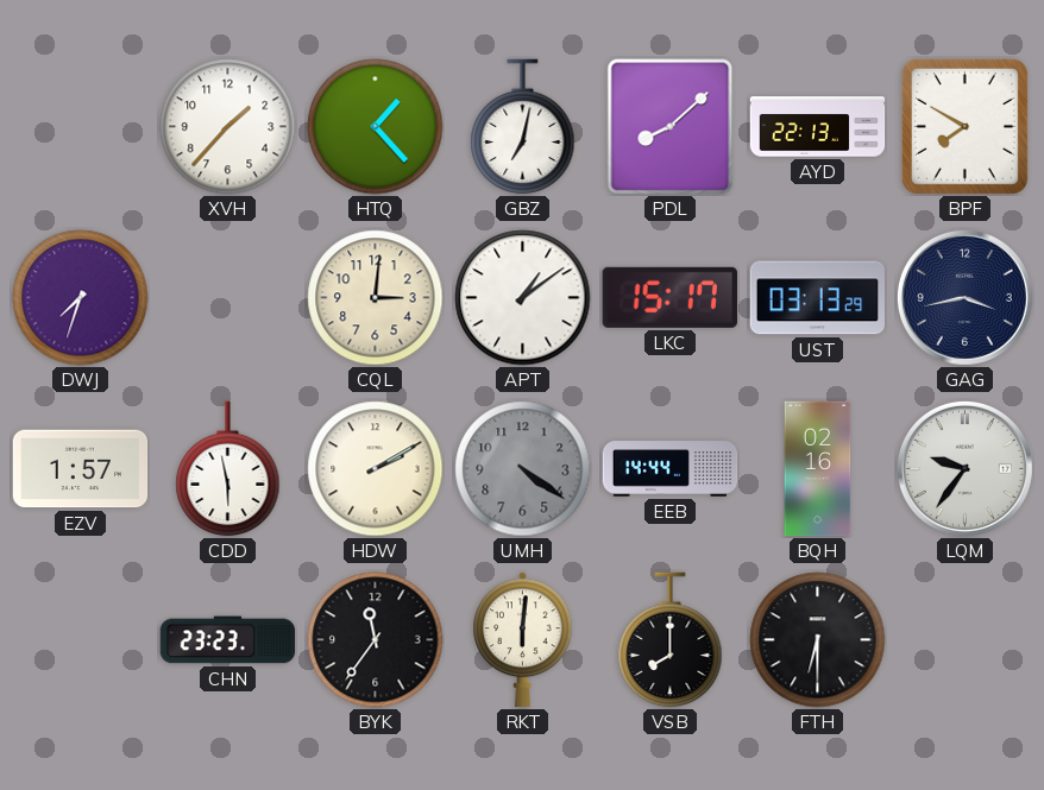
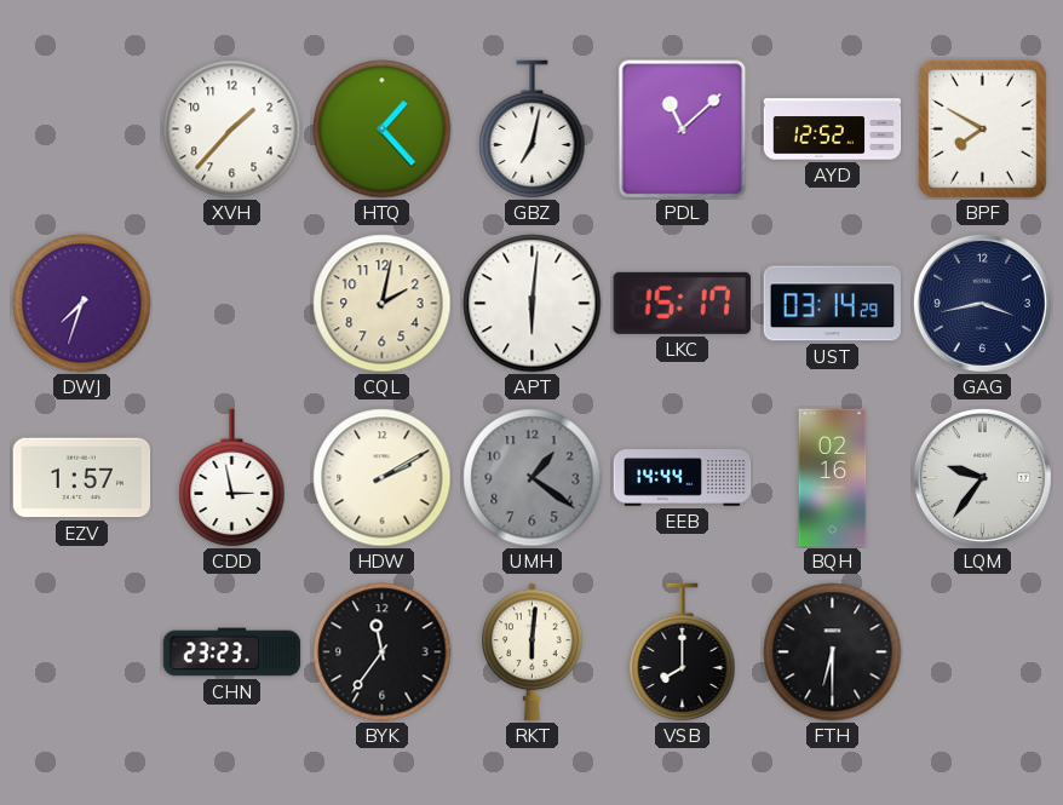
PDL: 8:08 -> 11:08
AYD: 22:13 -> 12:52
CQL: 3:01 -> 2:02
APT: 1:09 -> 6:01
UST: 03:13 -> 03:14
CDD: 5:58 -> 2:58
UMH: 4:21 -> 1:21
